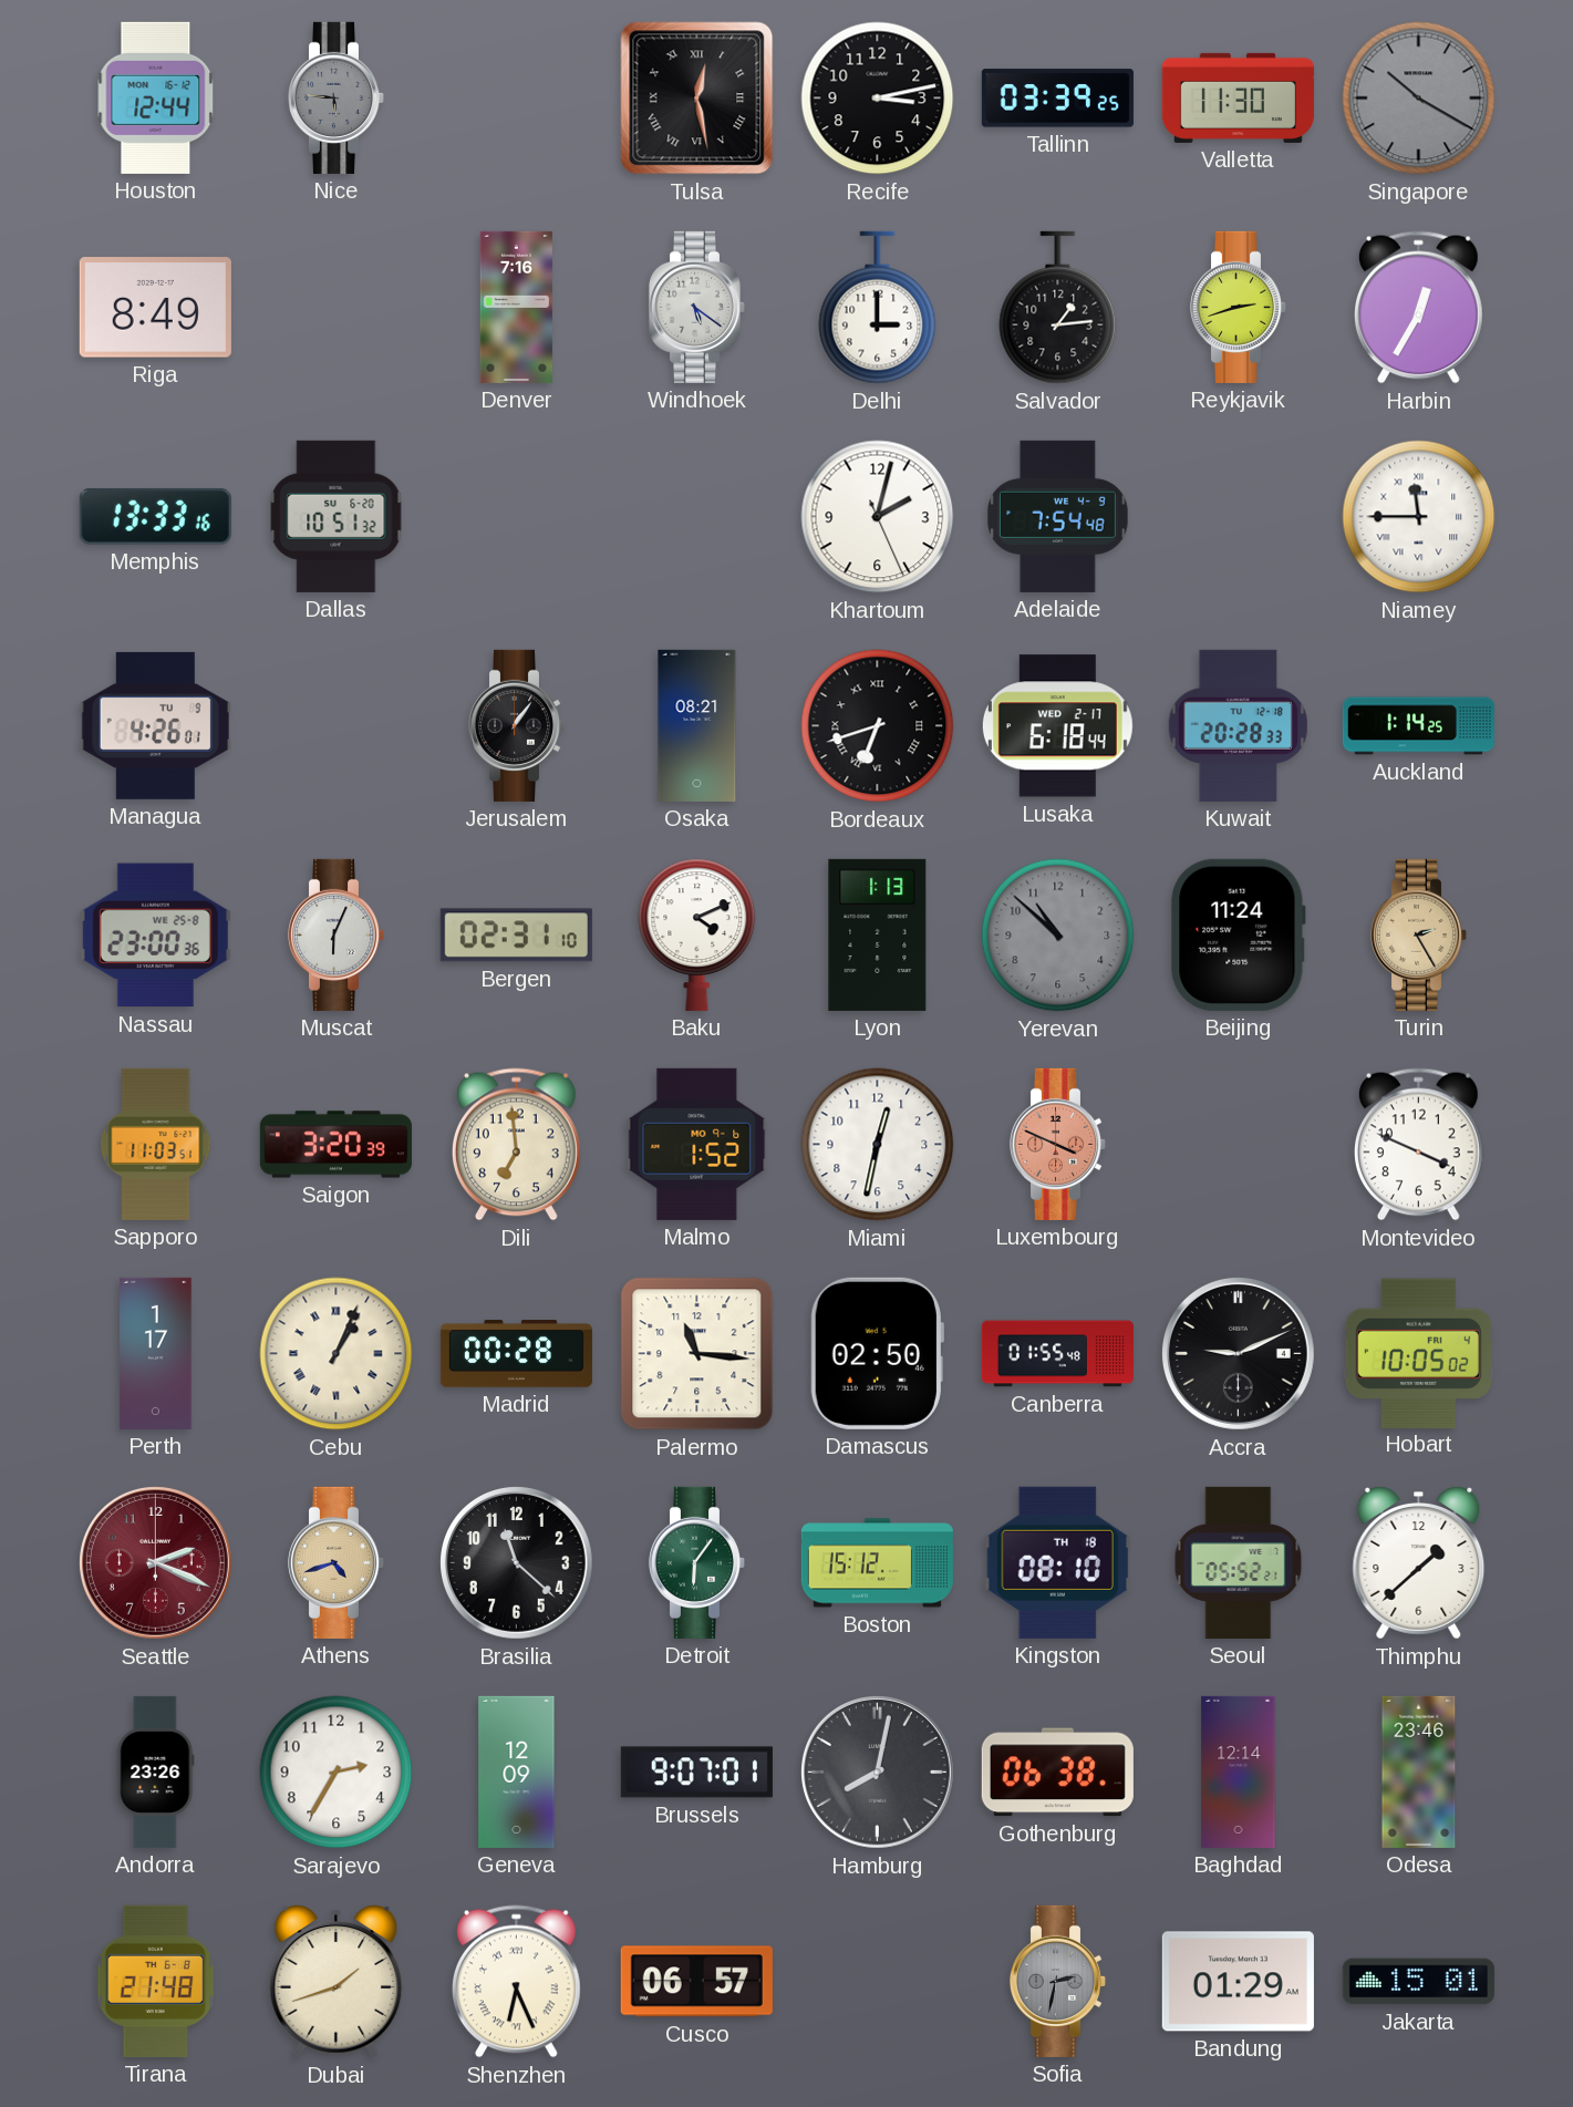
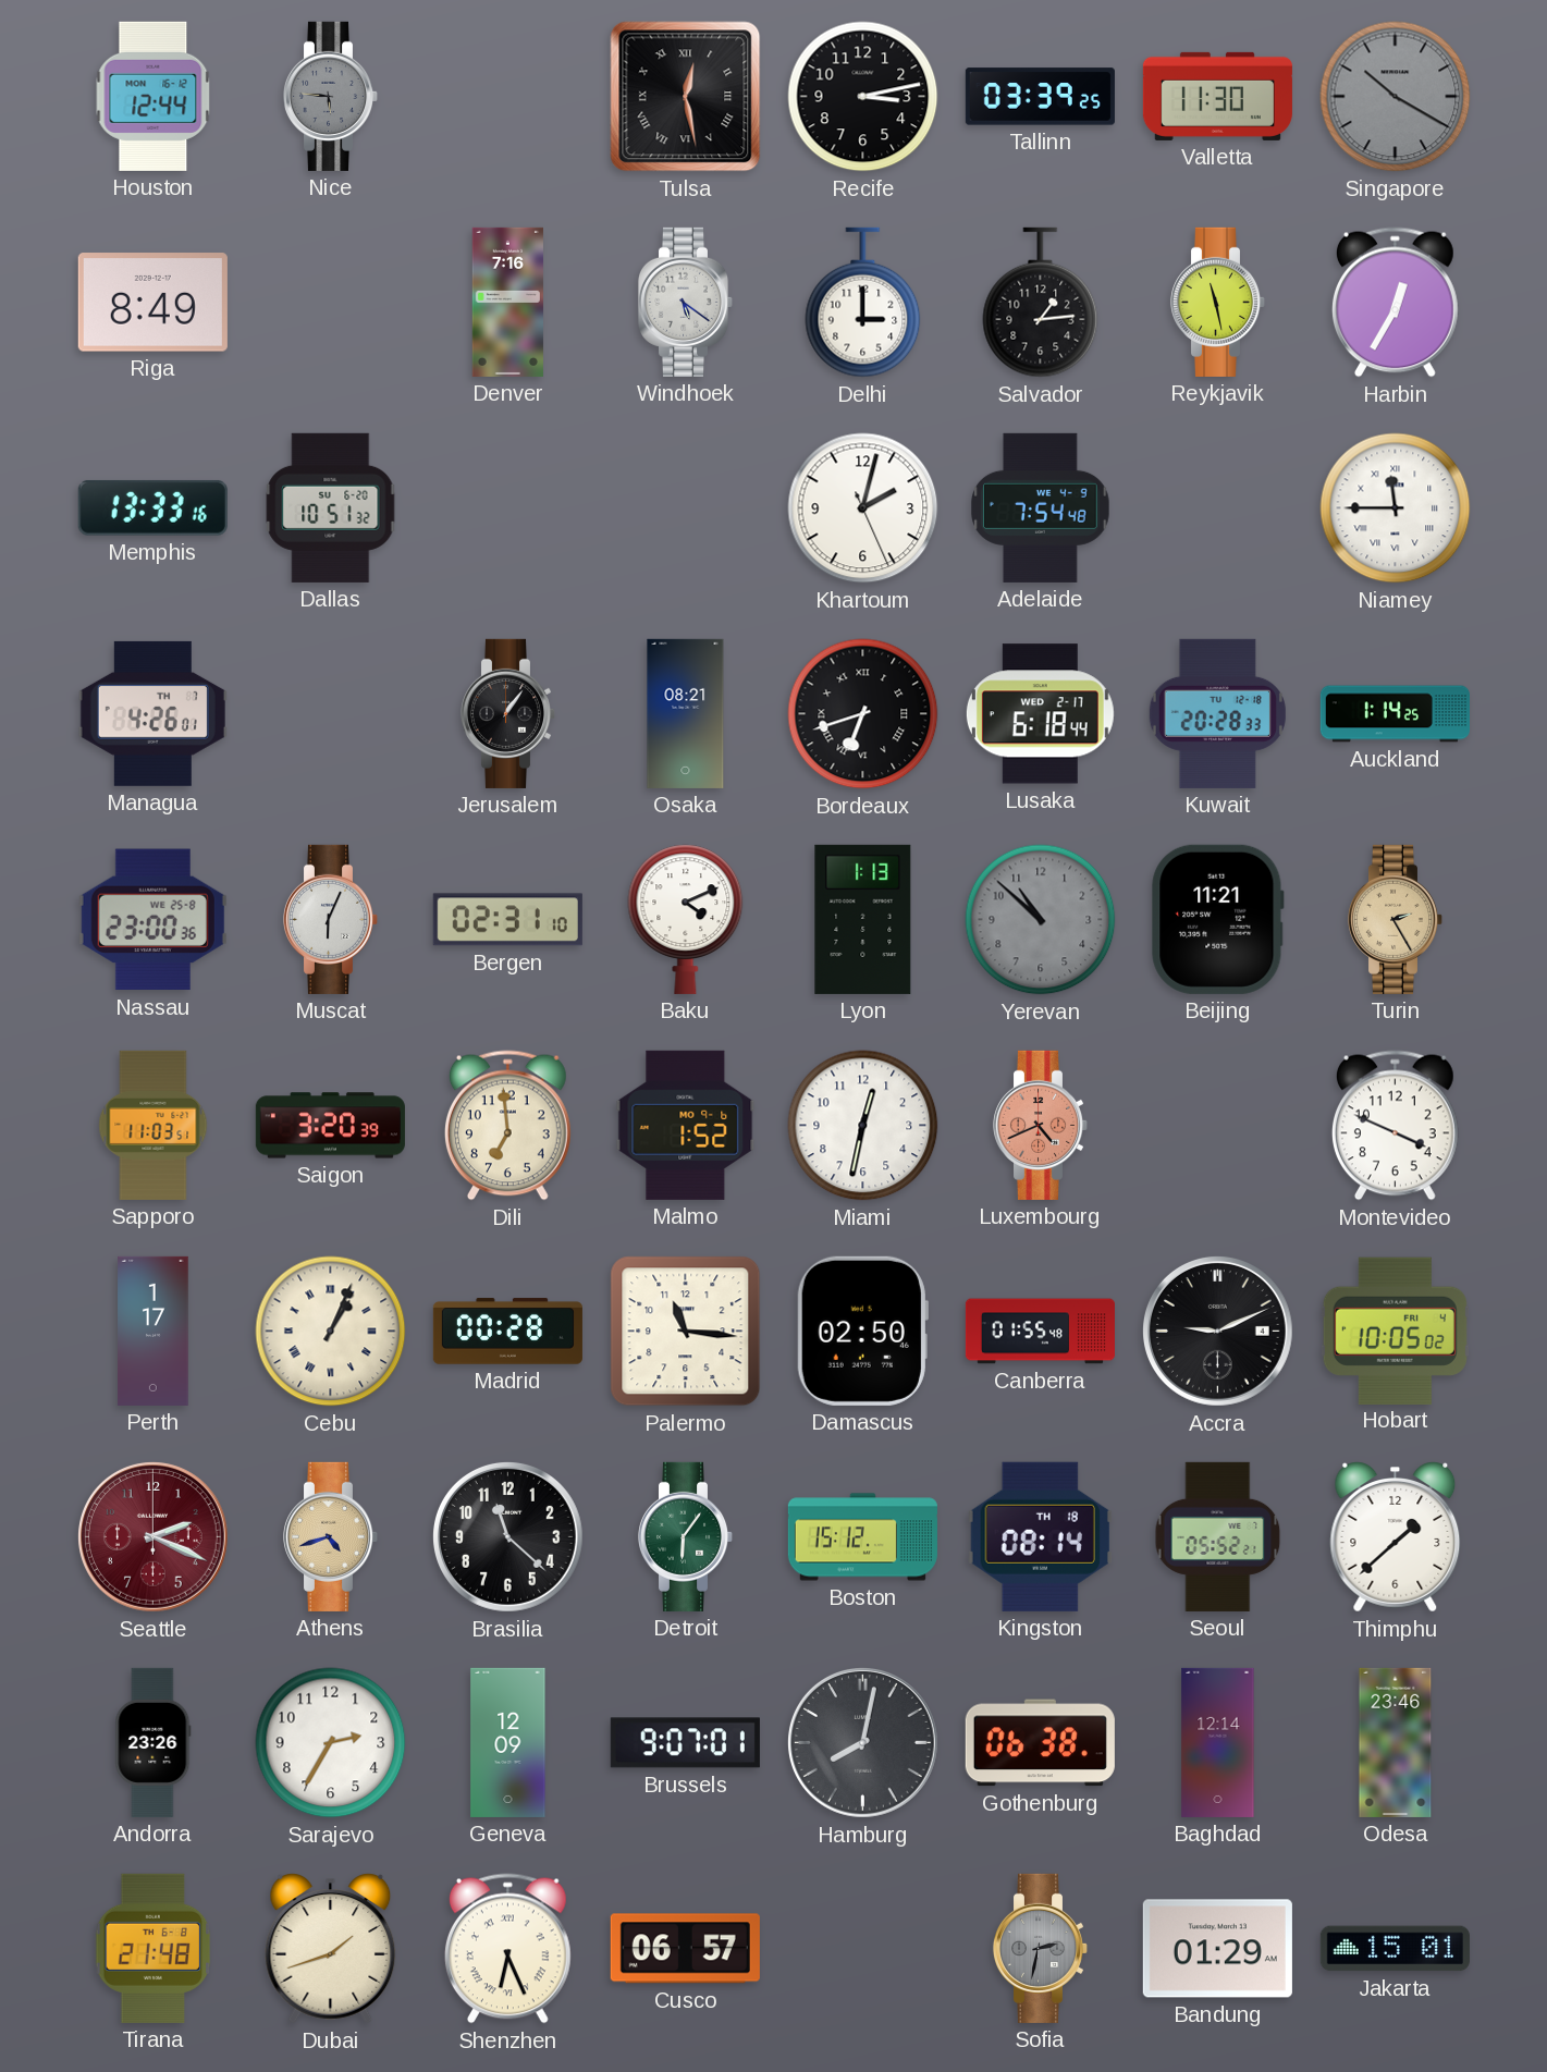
Reykjavik: 2:42 -> 11:28
Managua date: TU 9 -> TH 7
Beijing: 11:24 -> 11:21
Luxembourg: 3:49 -> 4:41
Kingston: 08:10 -> 08:14
